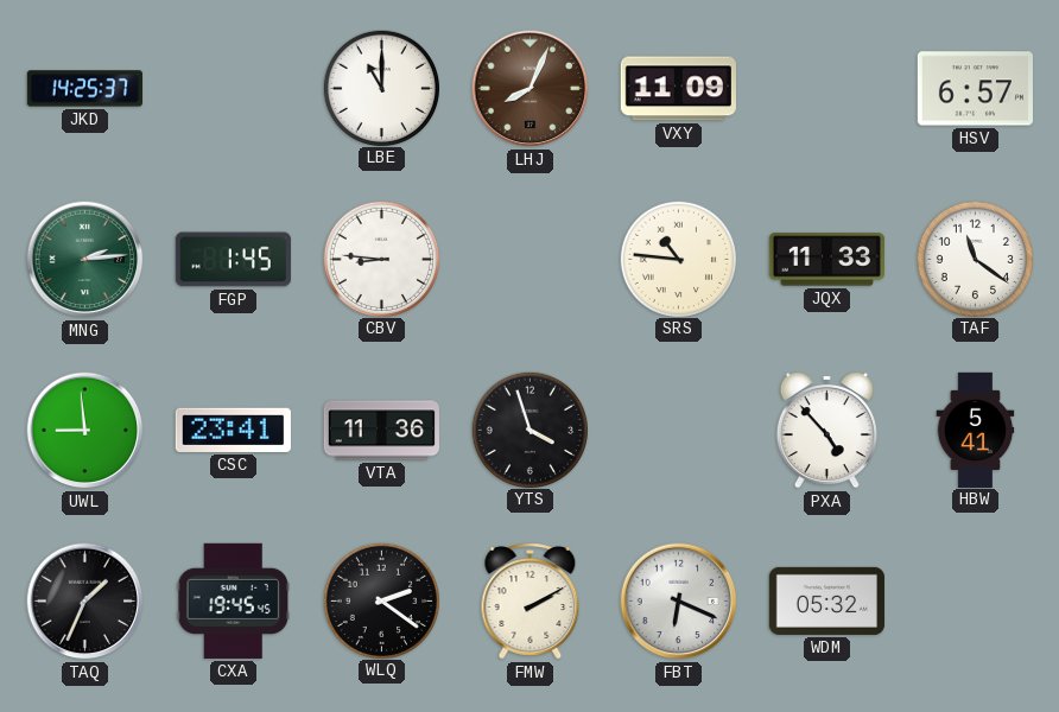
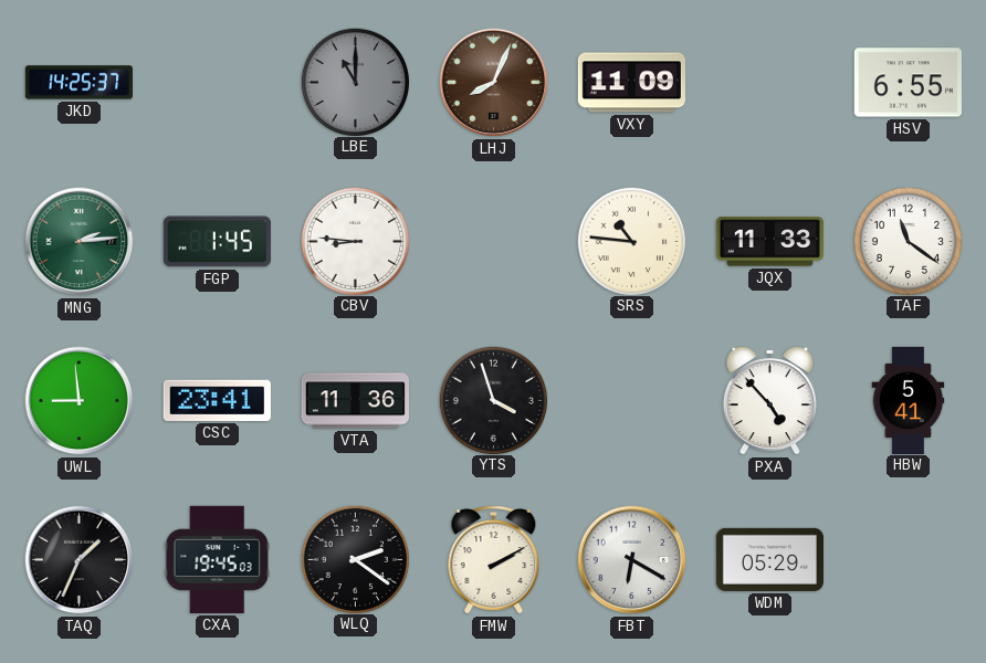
LBE dial: white -> grey
HSV: 6:57 -> 6:55
CXA: 19:45:45 -> 19:45:03
FBT: 6:19 -> 6:20
WDM: 05:32 -> 05:29
